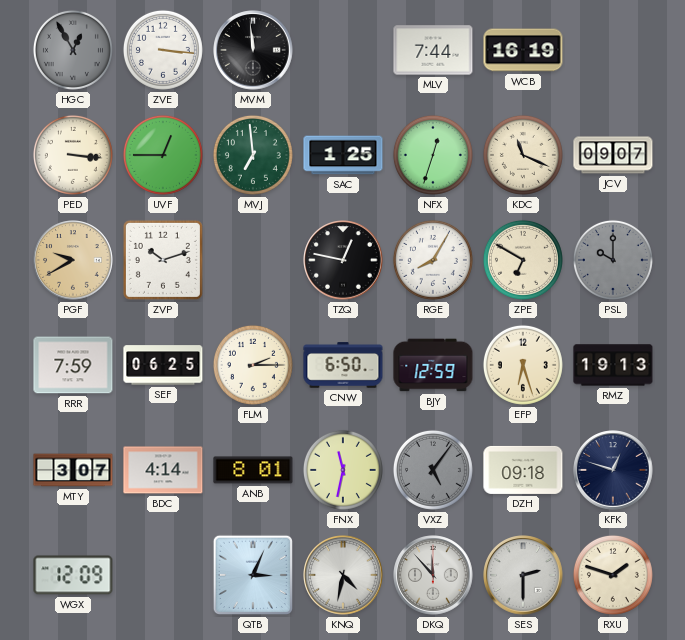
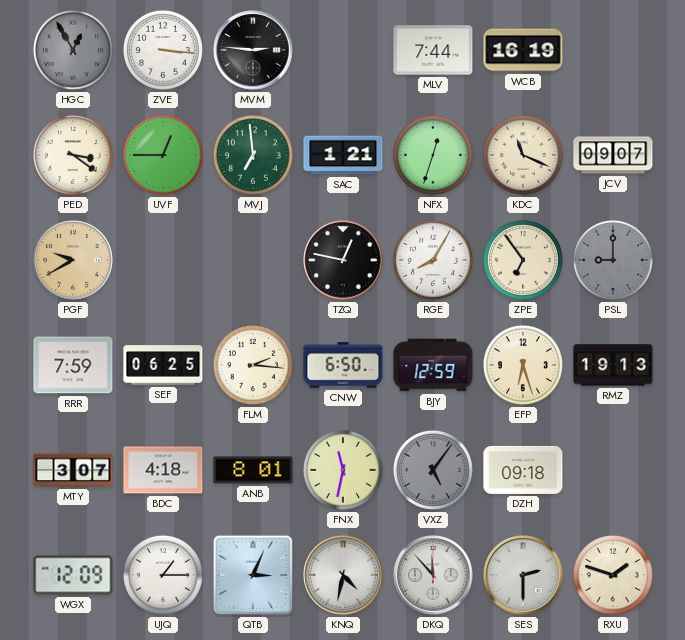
MVM: 11:59 -> 2:46
PED: 3:16 -> 3:21
SAC: 1:25 -> 1:21
ZVP: 10:12 -> none
ZPE: 6:50 -> 6:54
PSL: 10:00 -> 9:00
FLM: 2:15 -> 2:16
BDC: 4:14 -> 4:18
KFK: 12:48 -> none
UJQ: none -> 1:15
